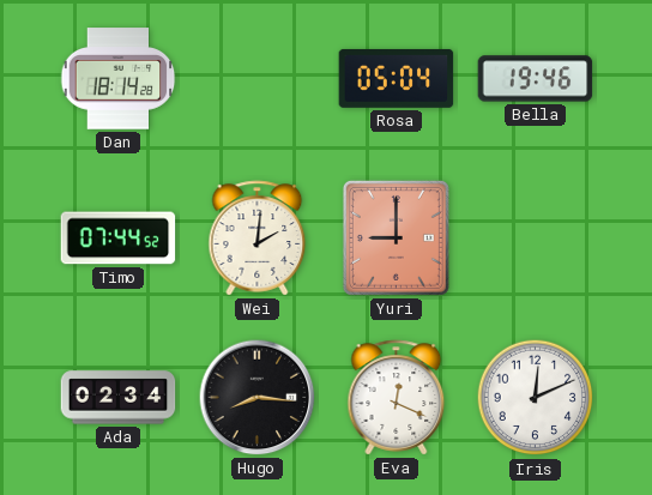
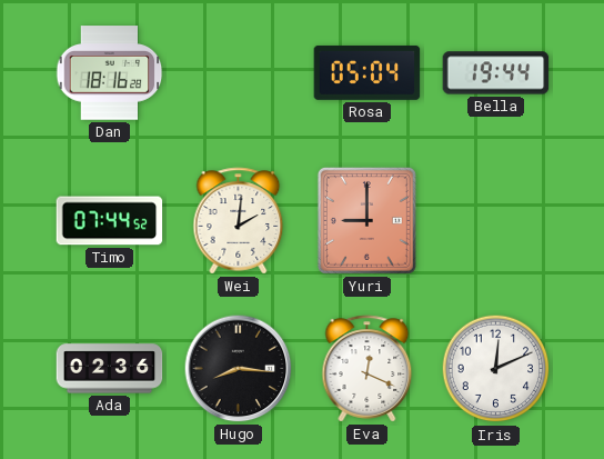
Dan: 18:14 -> 18:16
Bella: 19:46 -> 19:44
Ada: 02:34 -> 02:36
